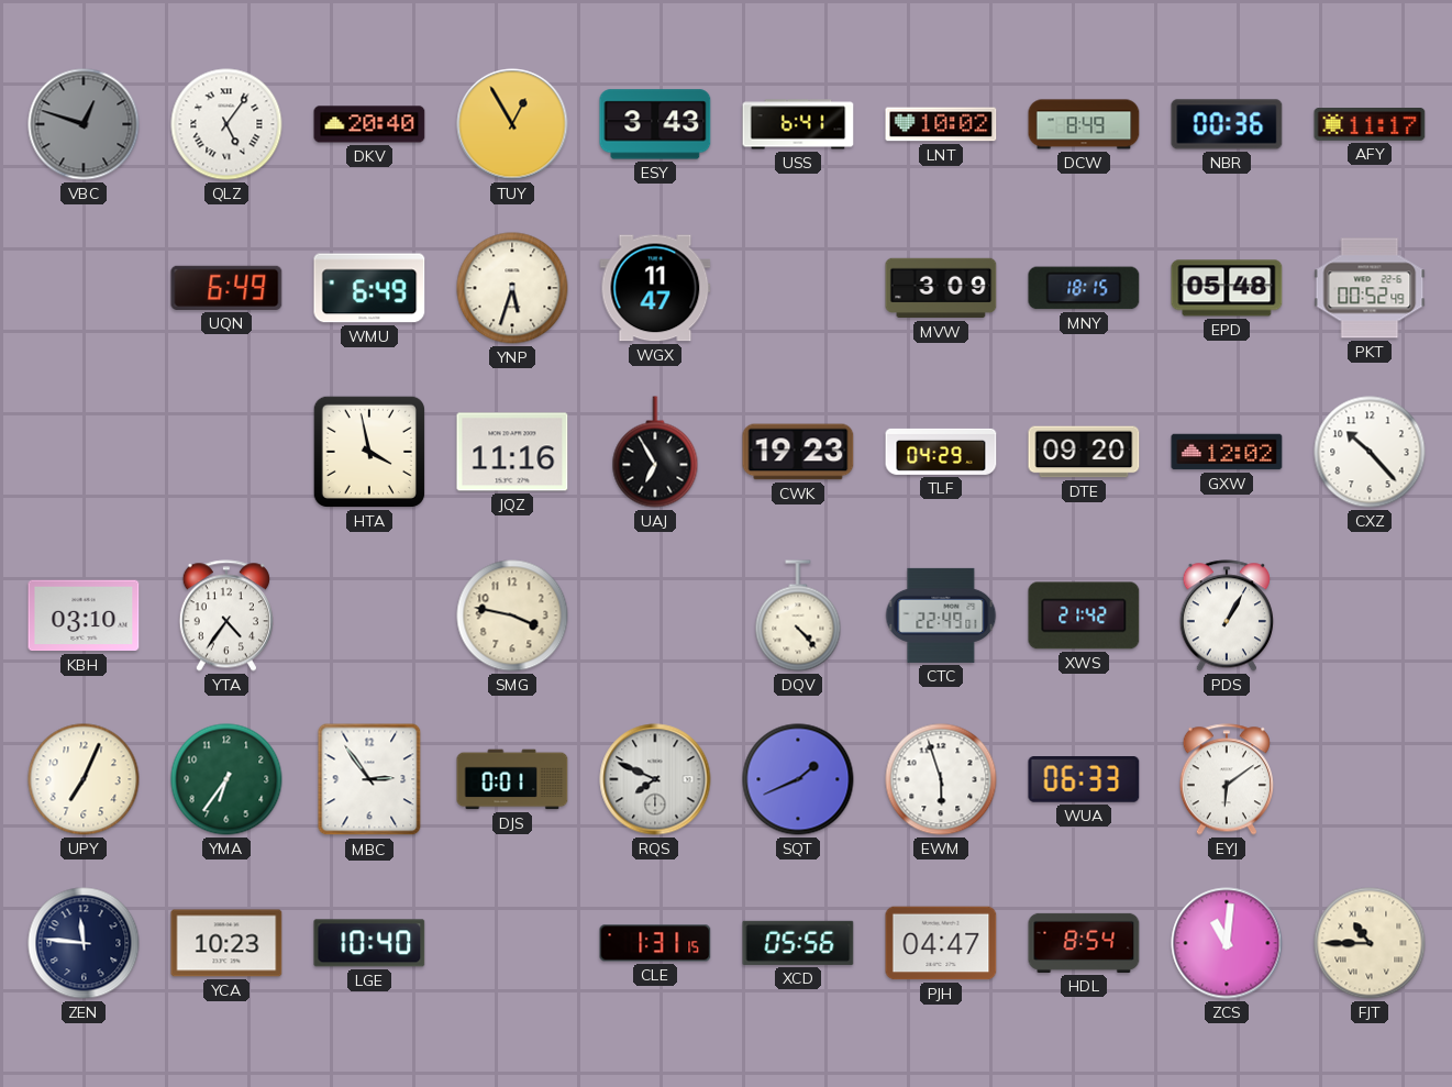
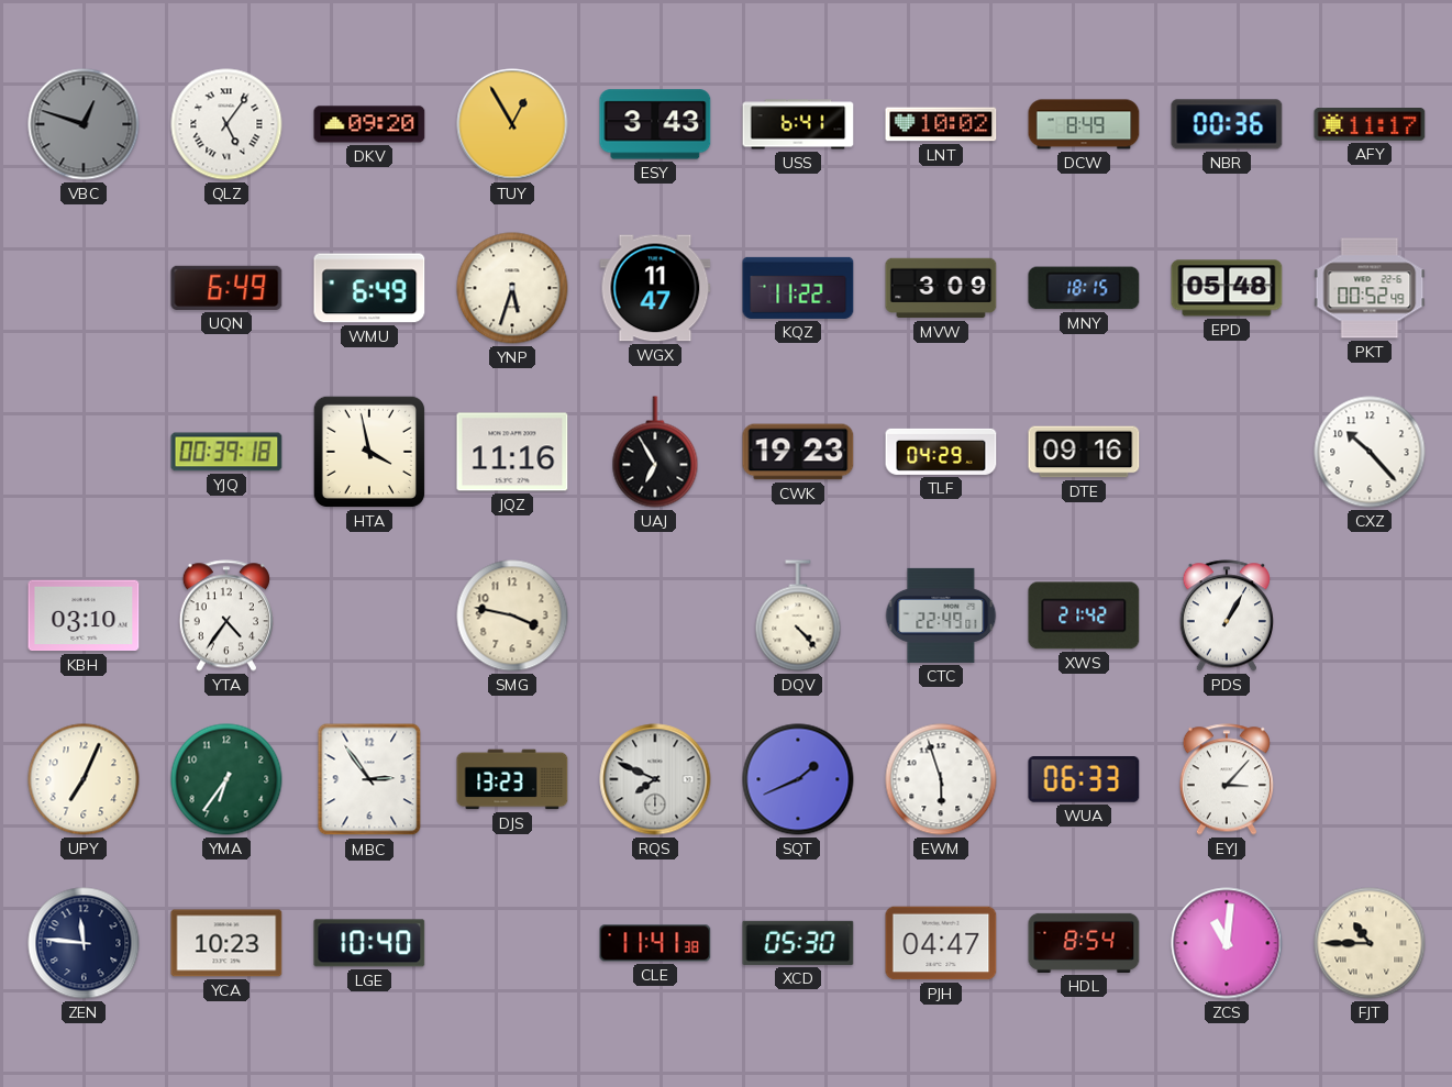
DKV: 20:40 -> 09:20
KQZ: none -> 11:22
YJQ: none -> 00:39
DTE: 09:20 -> 09:16
GXW: 12:02 -> none
DJS: 0:01 -> 13:23
EYJ: 6:09 -> 3:07
CLE: 1:31 -> 11:41
XCD: 05:56 -> 05:30
